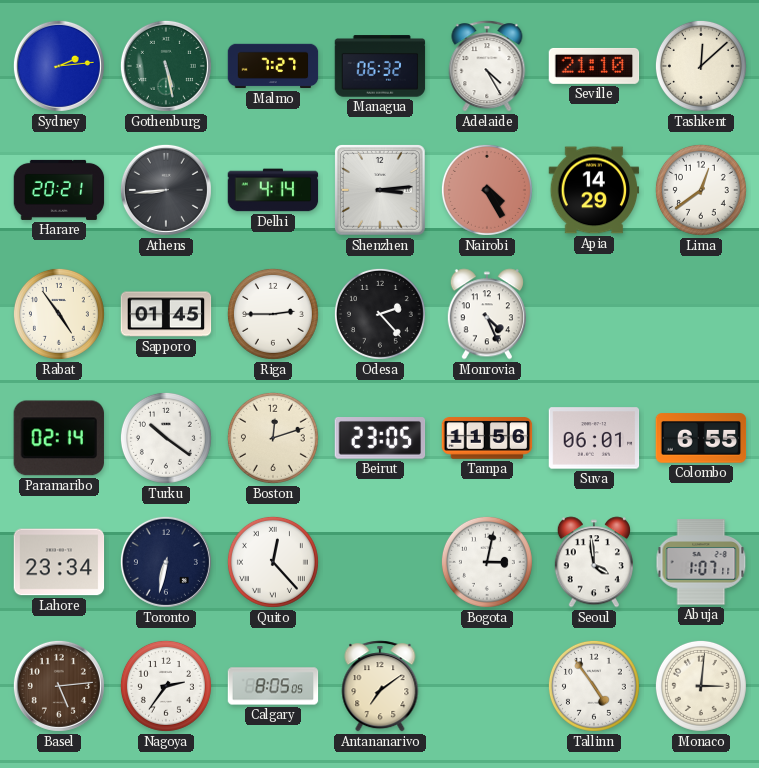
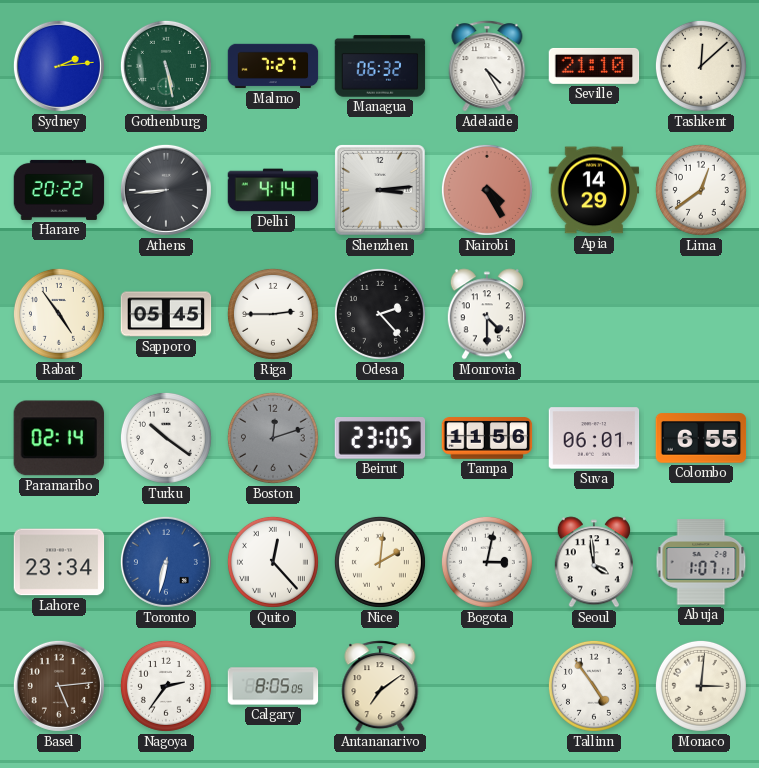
Harare: 20:21 -> 20:22
Sapporo: 01:45 -> 05:45
Monrovia: 4:26 -> 4:30
Boston dial: cream -> grey
Toronto dial: navy -> blue
Nice: none -> 2:01
